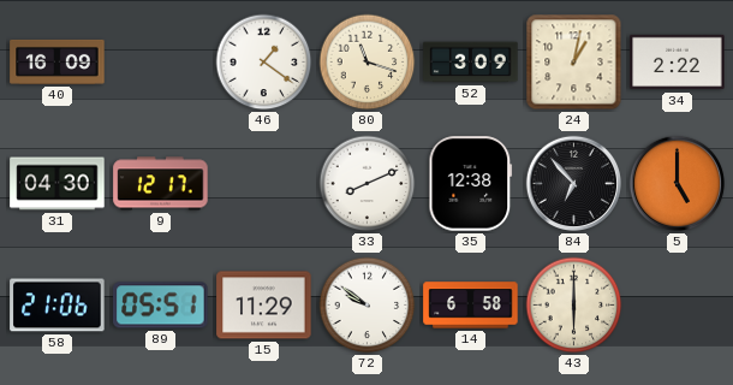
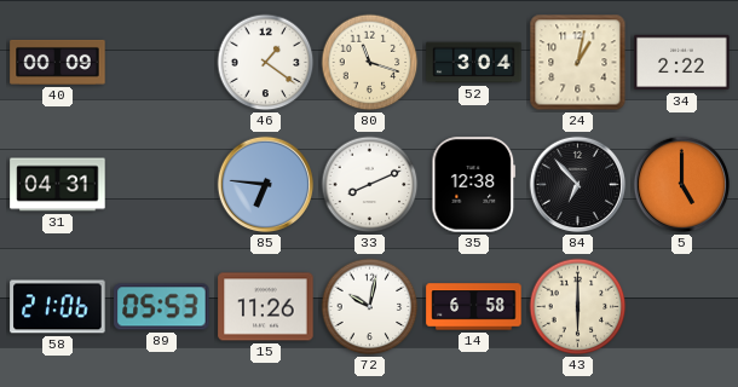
40: 16:09 -> 00:09
52: 3:09 -> 3:04
31: 04:30 -> 04:31
9: 12:17 -> none
85: none -> 6:46
89: 05:51 -> 05:53
15: 11:29 -> 11:26
72: 9:51 -> 10:02
